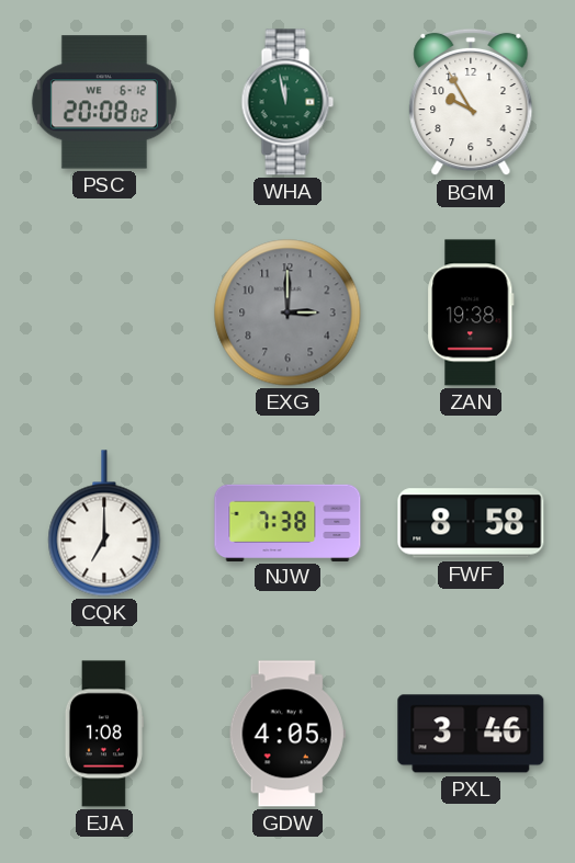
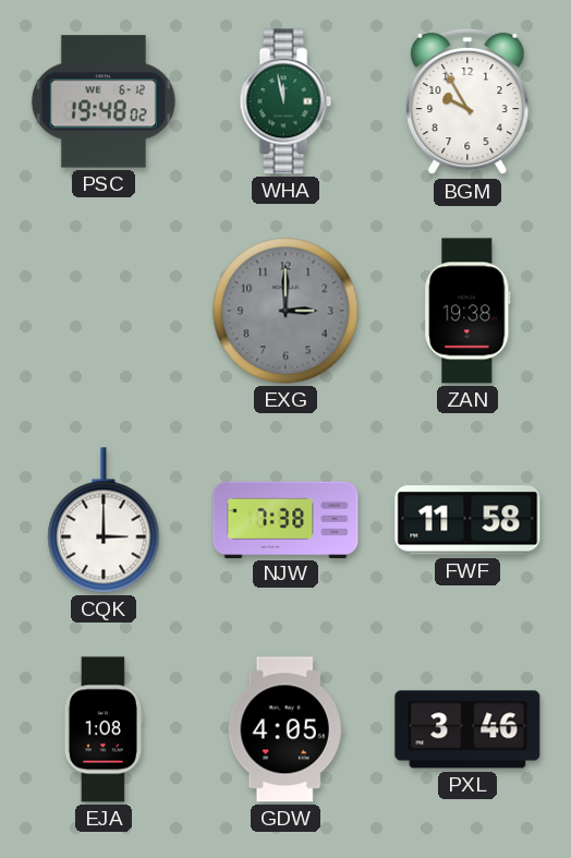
PSC: 20:08 -> 19:48
CQK: 7:00 -> 3:00
FWF: 8:58 -> 11:58
